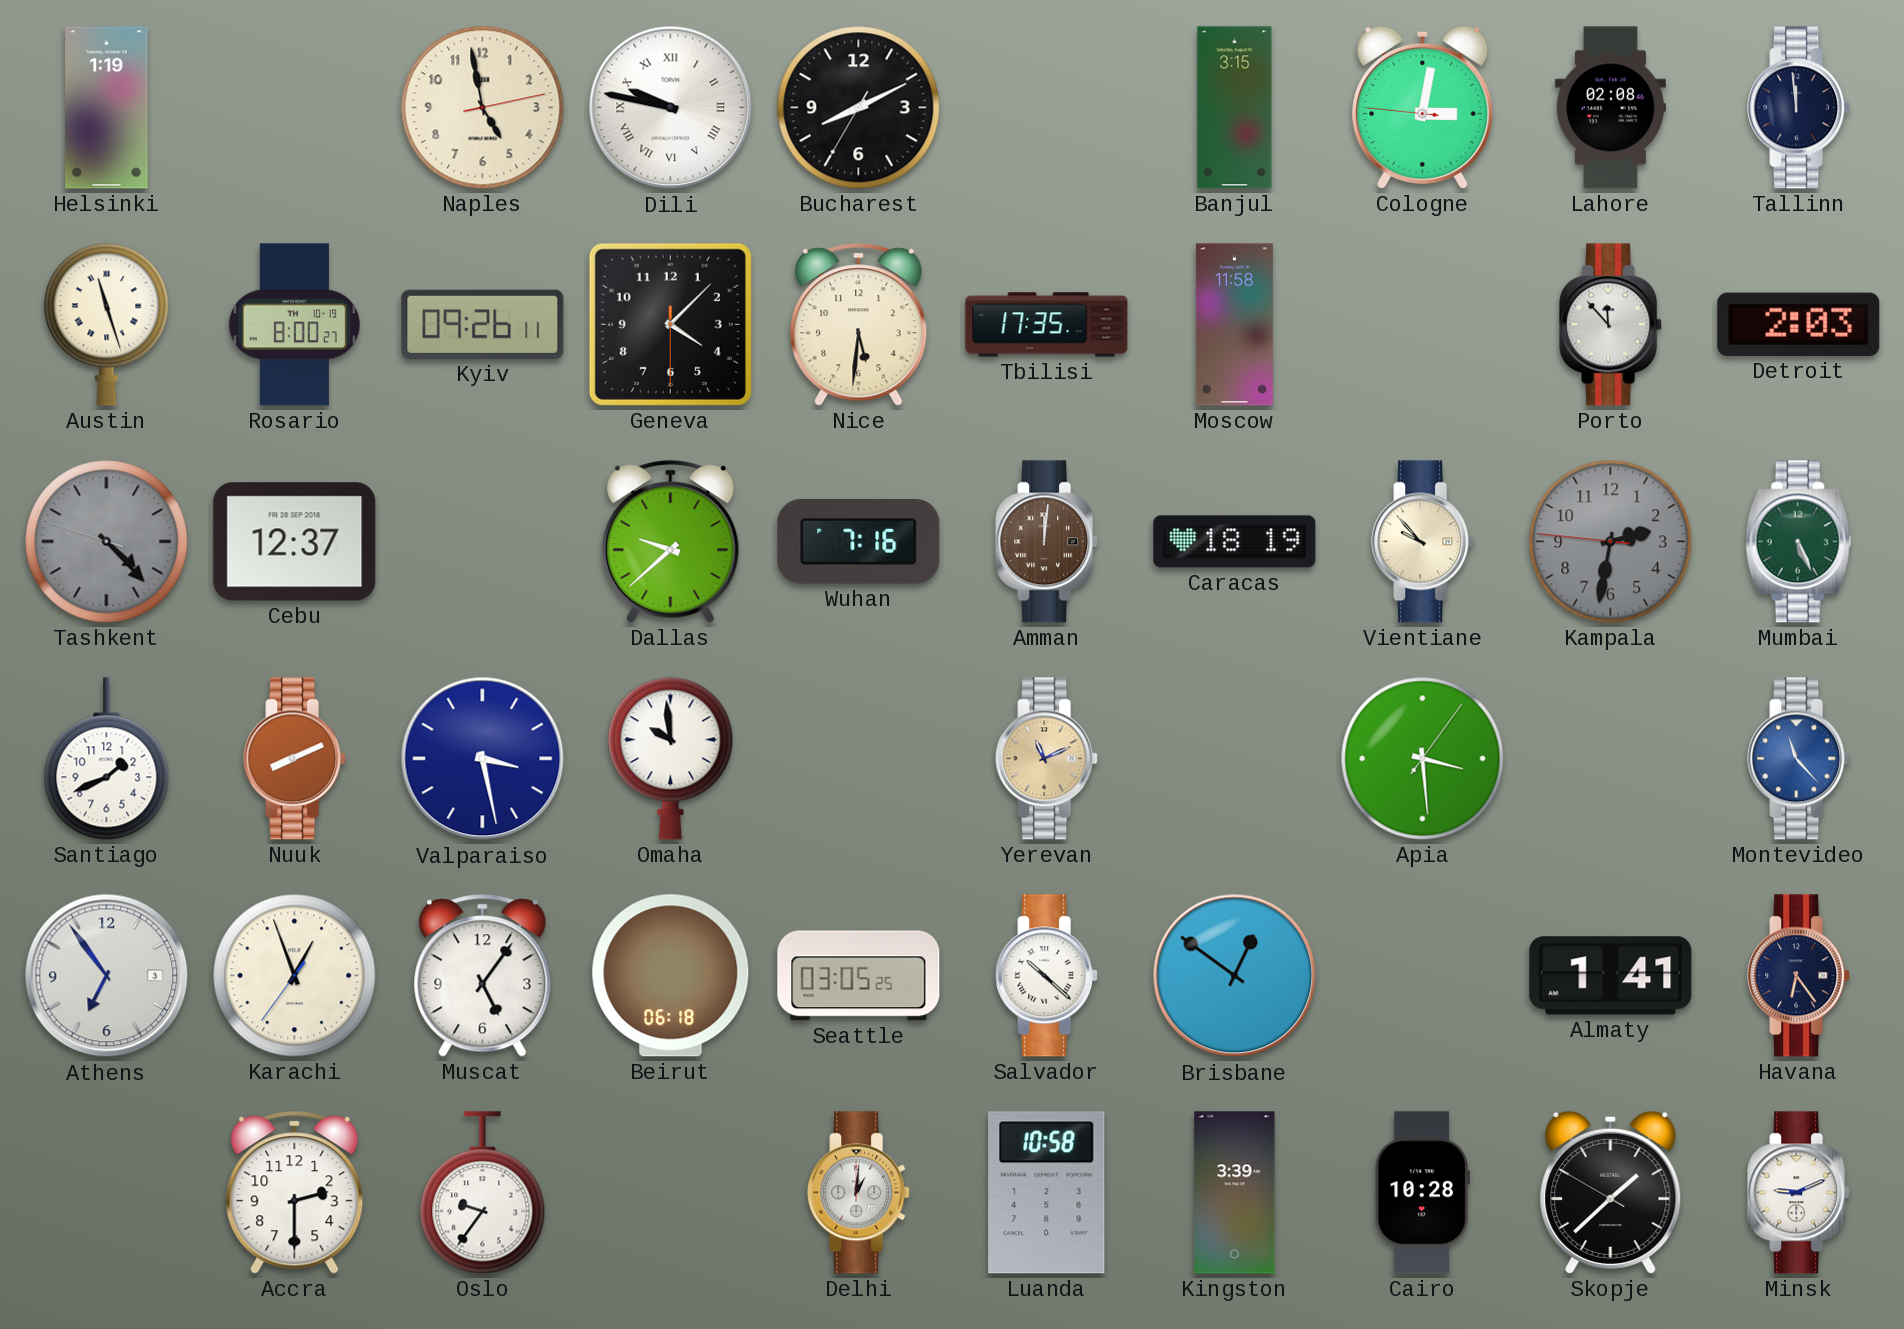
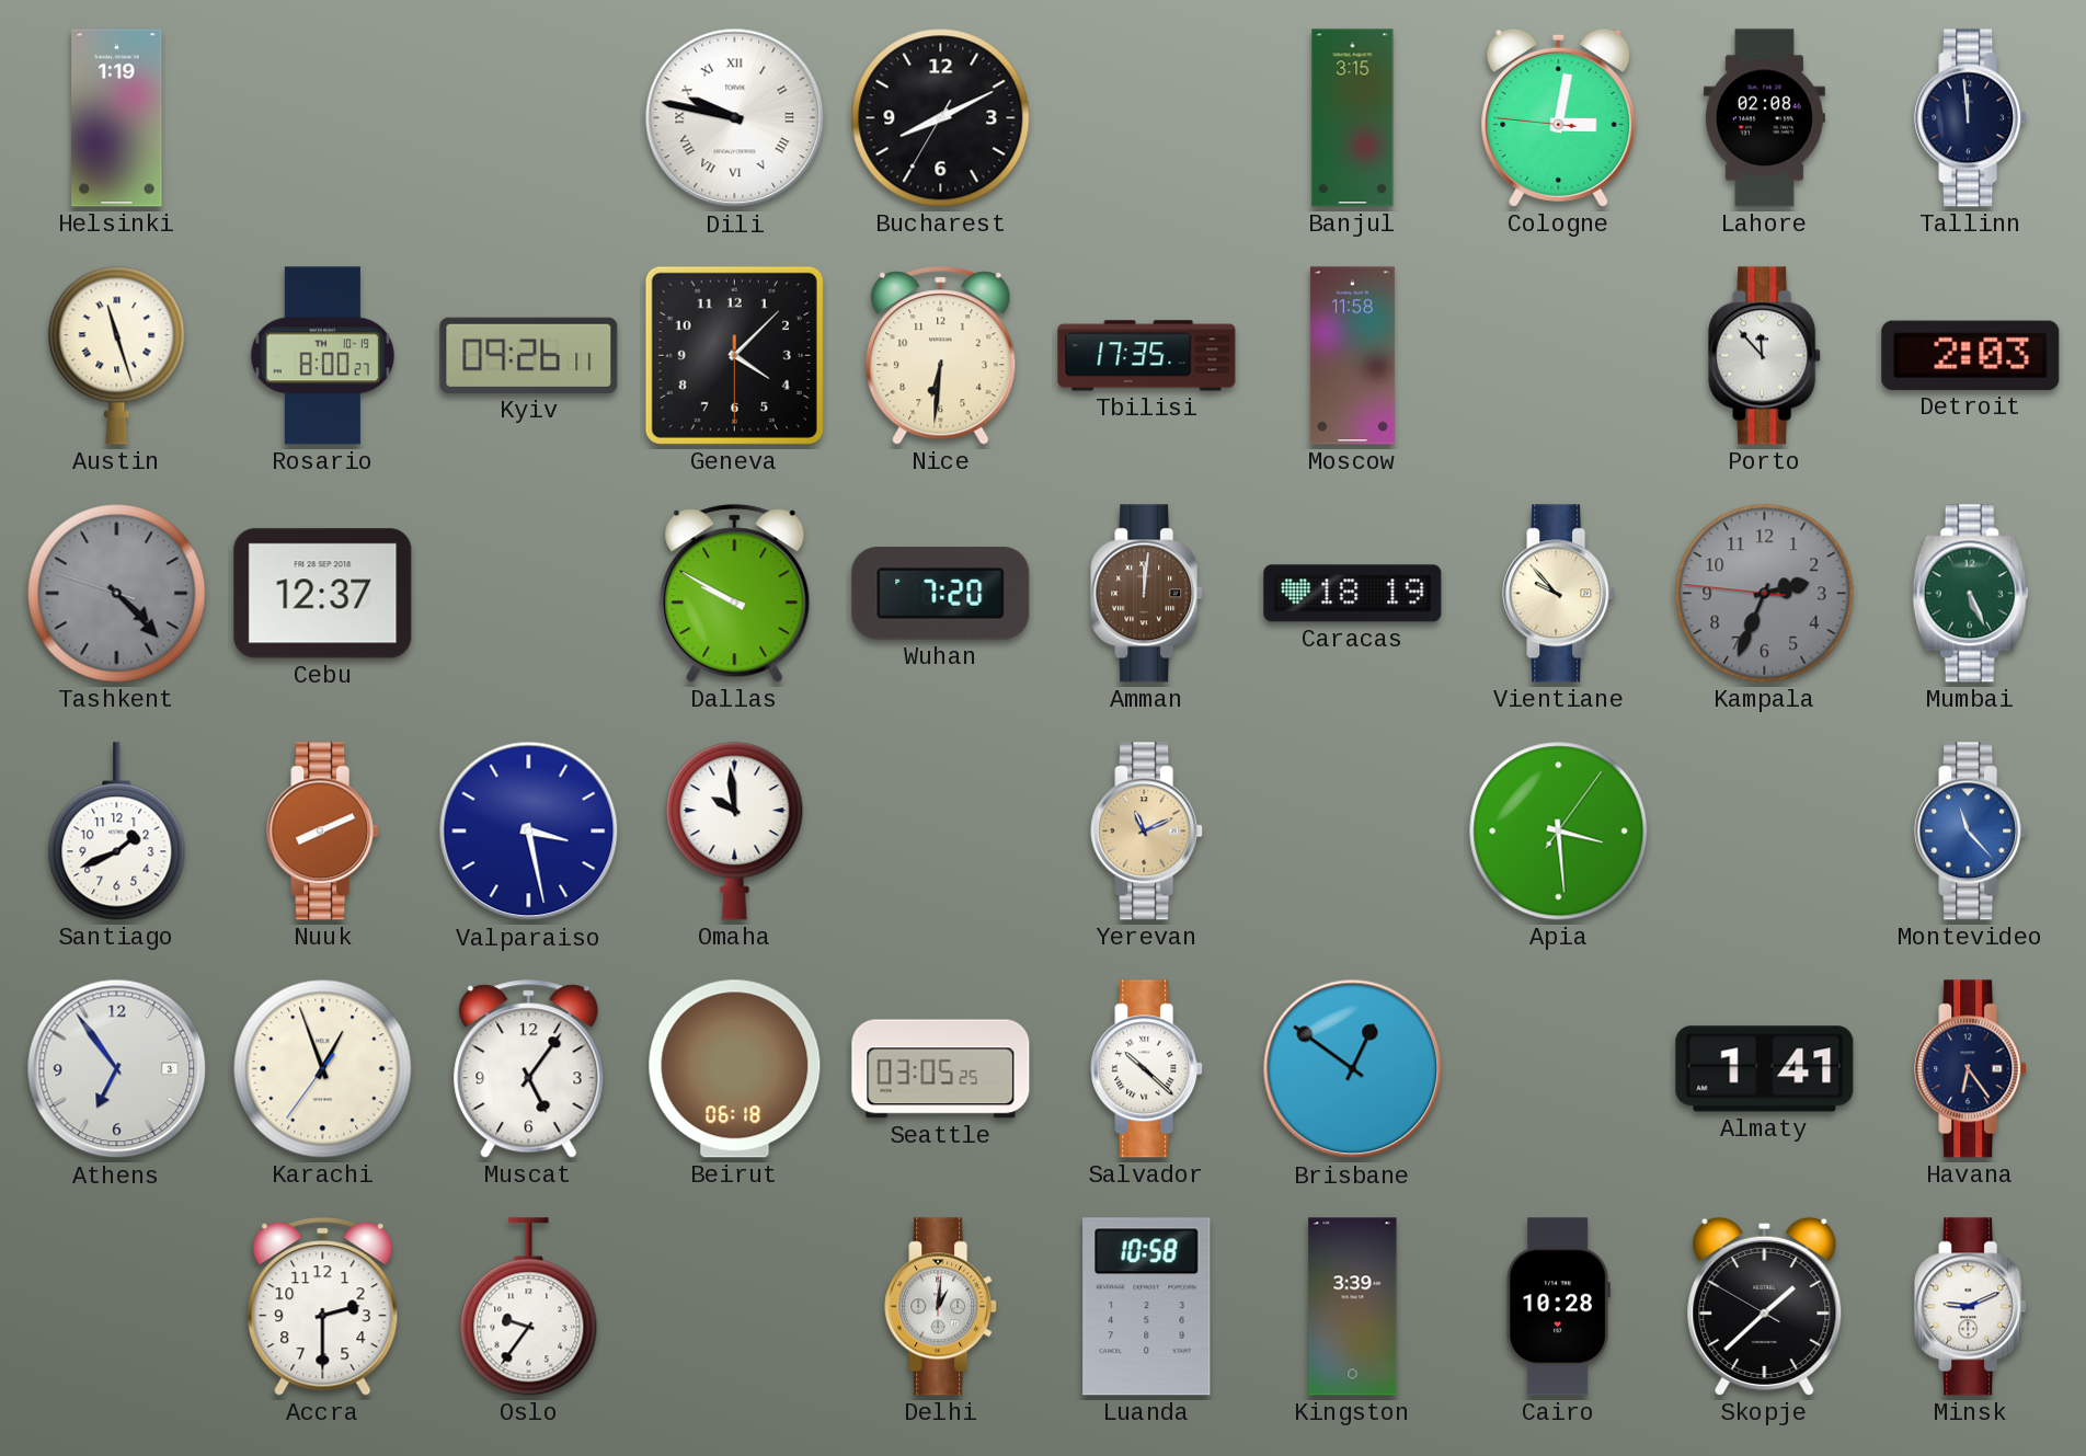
Naples: 4:58 -> none
Nice: 5:31 -> 6:31
Dallas: 9:38 -> 9:50
Wuhan: 7:16 -> 7:20
Kampala: 2:31 -> 2:33
